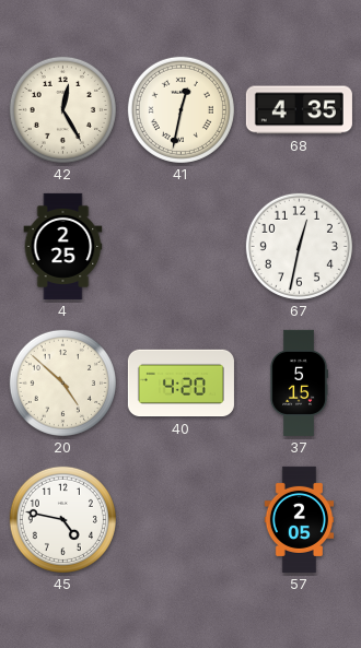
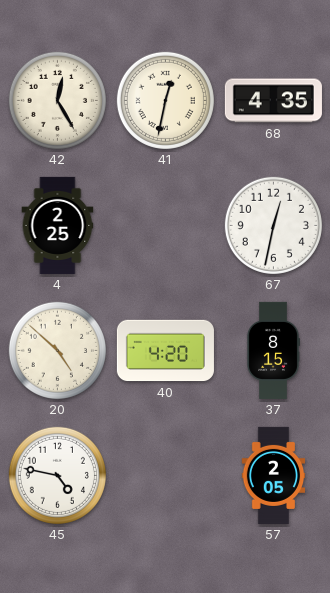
37: 5:15 -> 8:15
